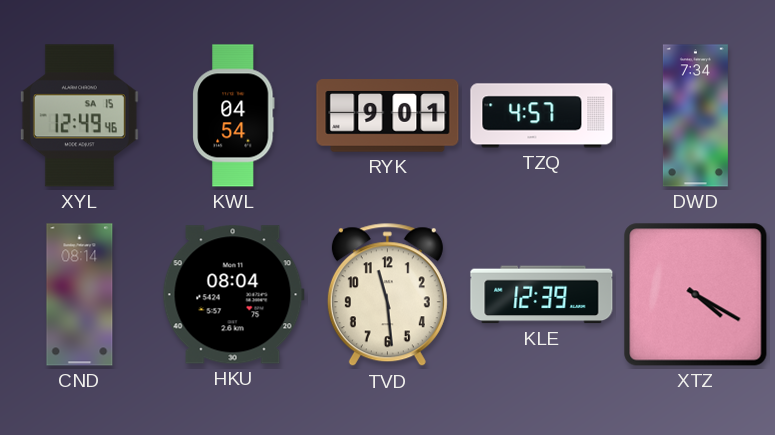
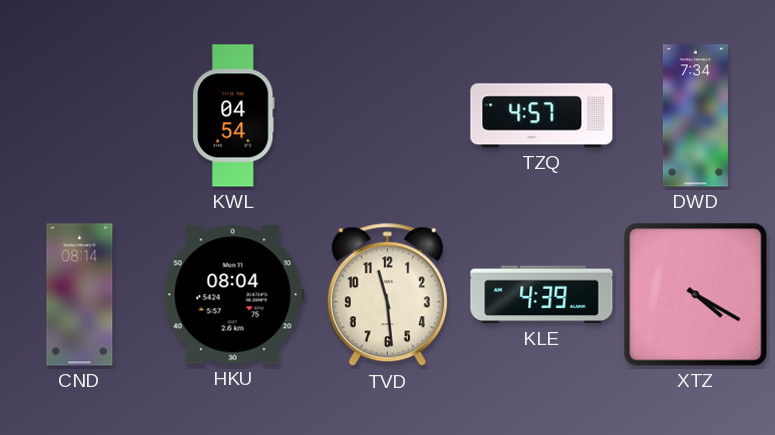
XYL: 12:49 -> none
RYK: 9:01 -> none
KLE: 12:39 -> 4:39
